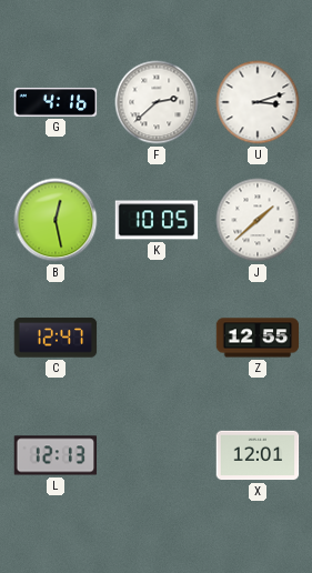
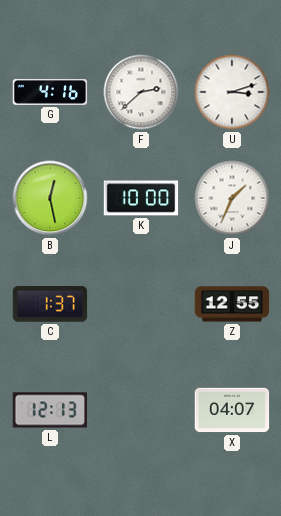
K: 10:05 -> 10:00
J: 1:38 -> 1:34
C: 12:47 -> 1:37
X: 12:01 -> 04:07
